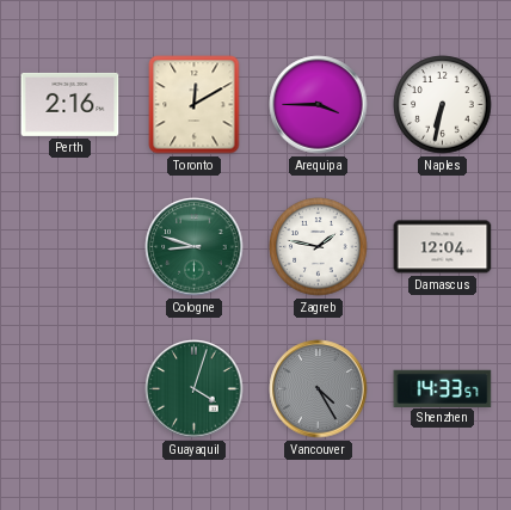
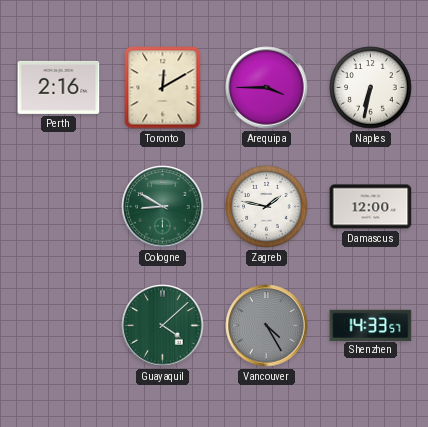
Cologne: 8:48 -> 8:50
Damascus: 12:04 -> 12:00
Guayaquil: 4:03 -> 4:08
